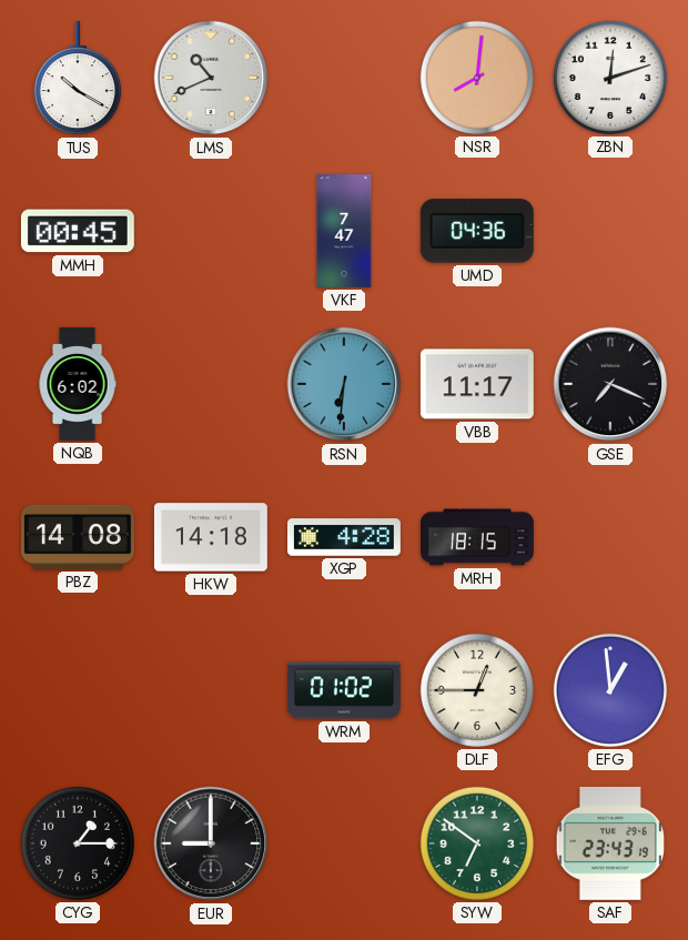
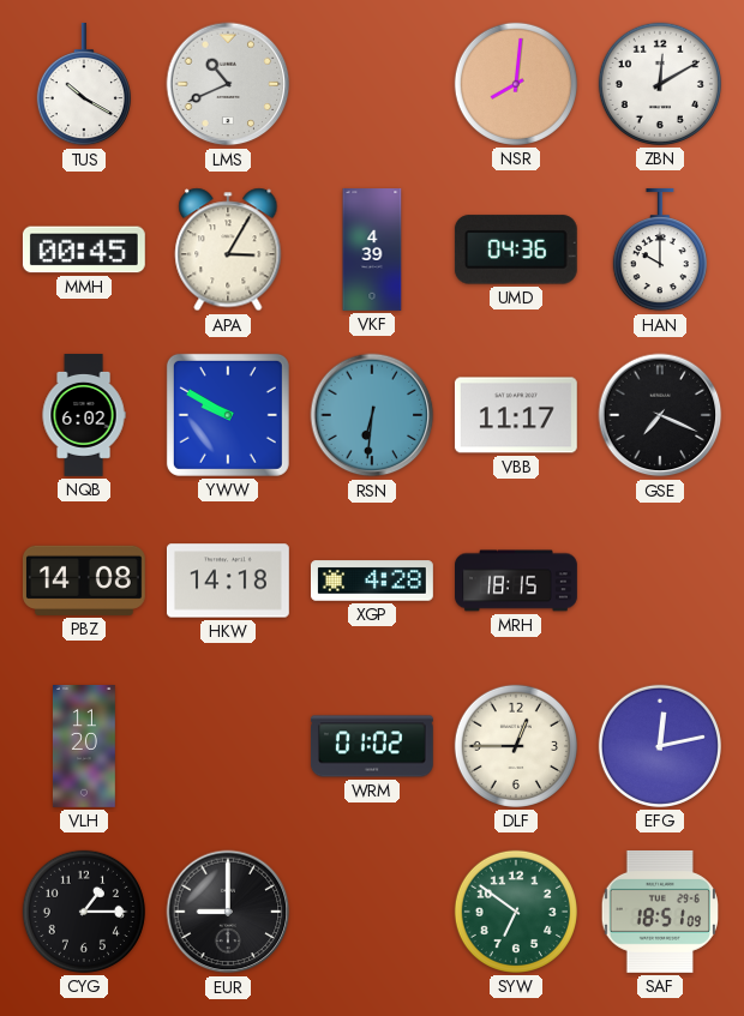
ZBN: 12:12 -> 12:10
APA: none -> 3:05
VKF: 7:47 -> 4:39
HAN: none -> 10:00
YWW: none -> 9:50
VLH: none -> 11:20
EFG: 12:59 -> 12:13
SAF: 23:43 -> 18:51
